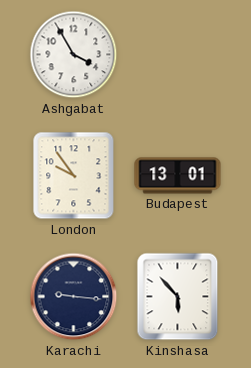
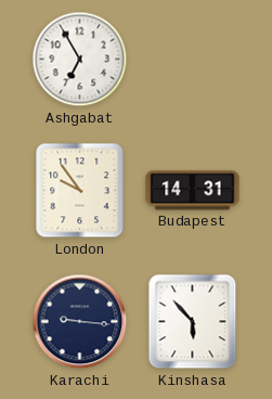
Ashgabat: 3:55 -> 6:55
Budapest: 13:01 -> 14:31
